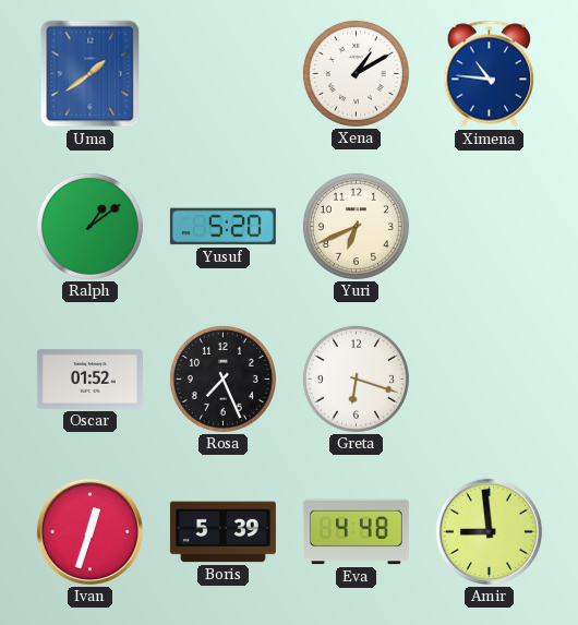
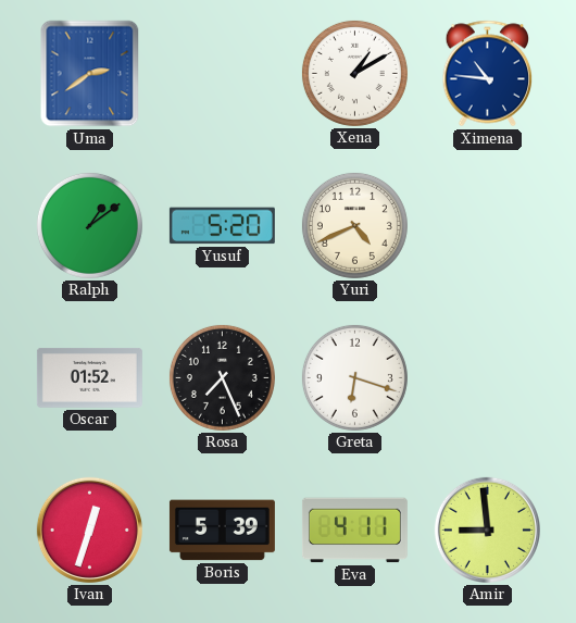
Uma: 1:39 -> 2:39
Yuri: 6:41 -> 4:41
Eva: 4:48 -> 4:11
